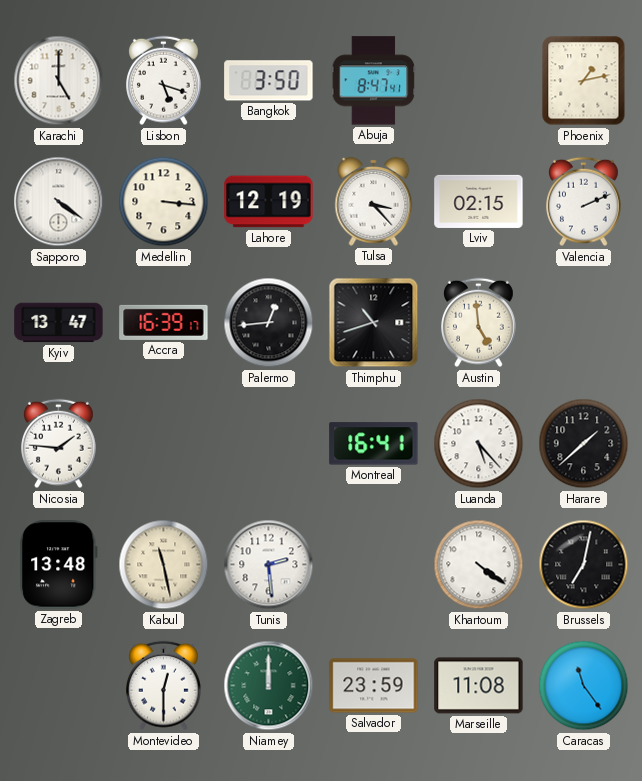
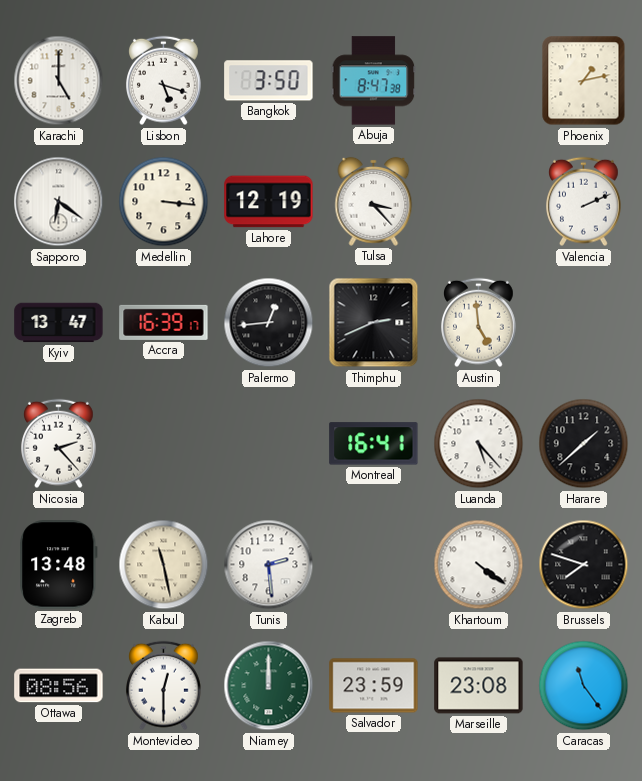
Abuja: 8:47:41 -> 8:47:38
Sapporo: 4:21 -> 6:21
Lviv: 02:15 -> none
Thimphu: 10:42 -> 2:41
Nicosia: 1:46 -> 2:23
Brussels: 7:02 -> 7:48
Ottawa: none -> 08:56
Marseille: 11:08 -> 23:08
